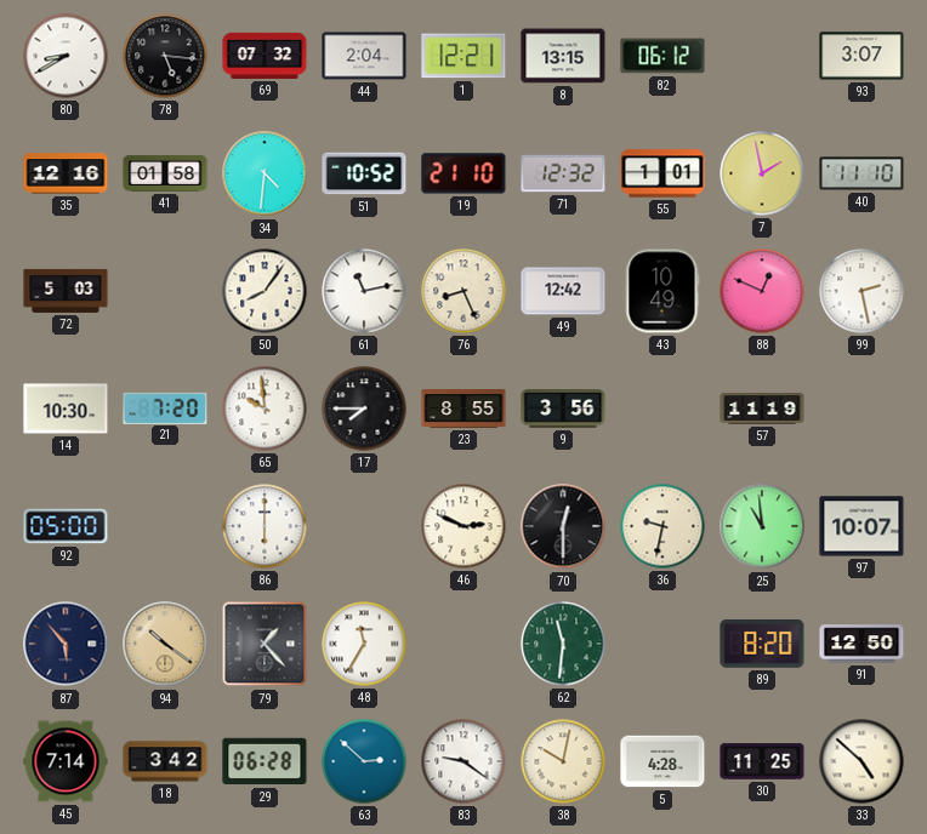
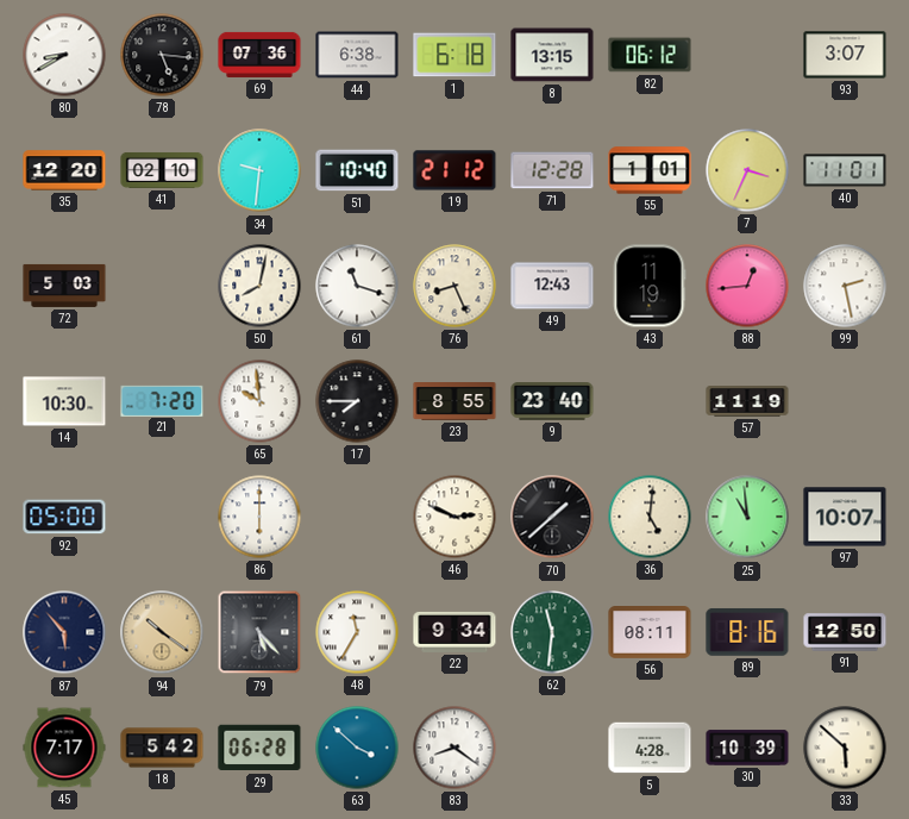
69: 07:32 -> 07:36
44: 2:04 -> 6:38
1: 12:21 -> 6:18
35: 12:16 -> 12:20
41: 01:58 -> 02:10
34: 4:31 -> 9:31
51: 10:52 -> 10:40
19: 21:10 -> 21:12
71: 12:32 -> 12:28
7: 1:58 -> 3:34
40: 11:10 -> 11:01
50: 8:06 -> 8:02
61: 11:13 -> 11:18
49: 12:42 -> 12:43
43: 10:49 -> 11:19
88: 12:49 -> 12:44
9: 3:56 -> 23:40
70: 12:30 -> 1:38
36: 9:32 -> 5:01
79: 1:23 -> 5:23
22: none -> 9:34
56: none -> 08:11
89: 8:20 -> 8:16
45: 7:14 -> 7:17
18: 3:42 -> 5:42
63: 2:52 -> 3:52
83: 9:21 -> 8:21
38: 10:02 -> none
30: 11:25 -> 10:39
33: 4:52 -> 5:52
